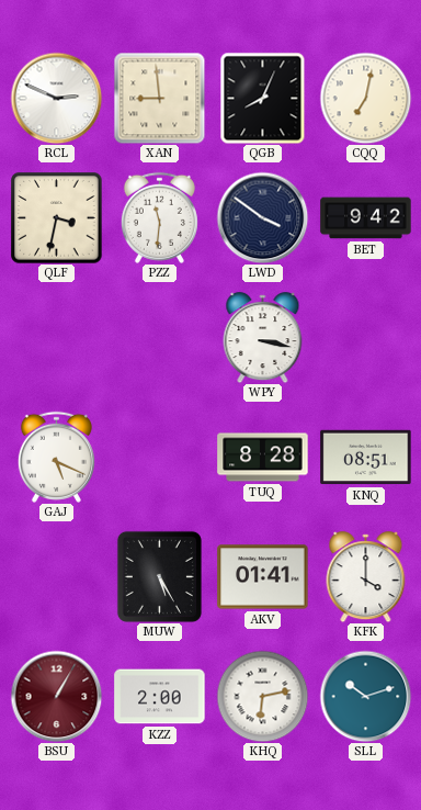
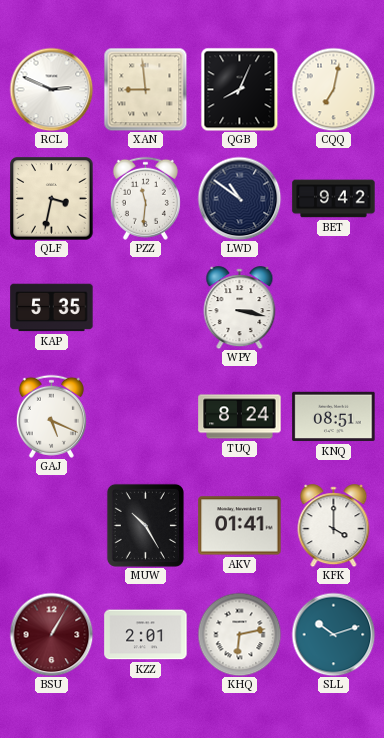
LWD: 3:51 -> 10:51
KAP: none -> 5:35
TUQ: 8:28 -> 8:24
MUW: 5:25 -> 10:25
KZZ: 2:00 -> 2:01
